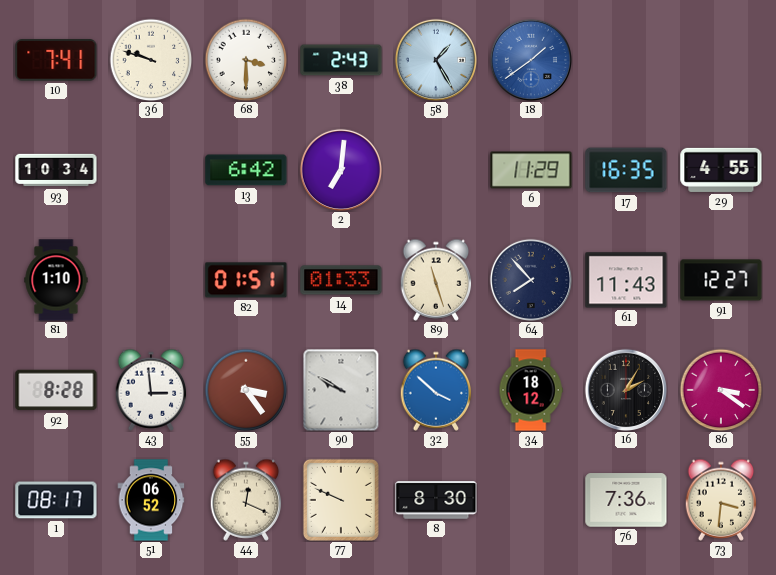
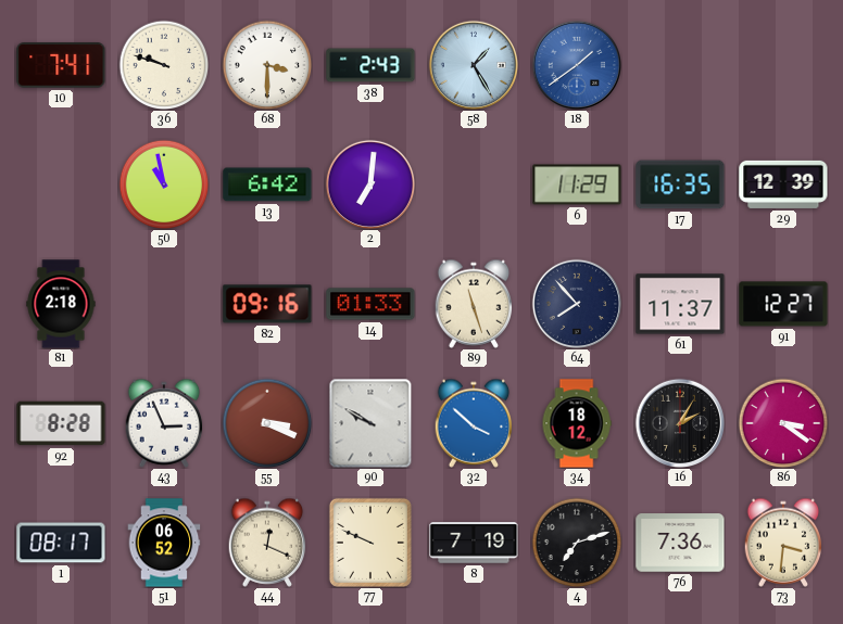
93: 10:34 -> none
50: none -> 10:58
29: 4:55 -> 12:39
81: 1:10 -> 2:18
82: 01:51 -> 09:16
61: 11:43 -> 11:37
43: 2:59 -> 2:56
55: 3:24 -> 3:19
8: 8:30 -> 7:19
4: none -> 7:12
